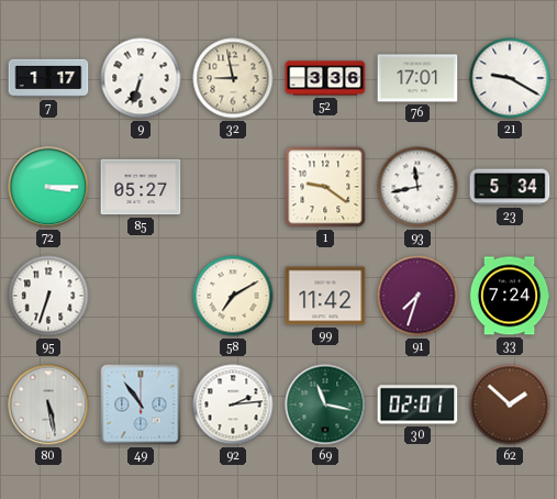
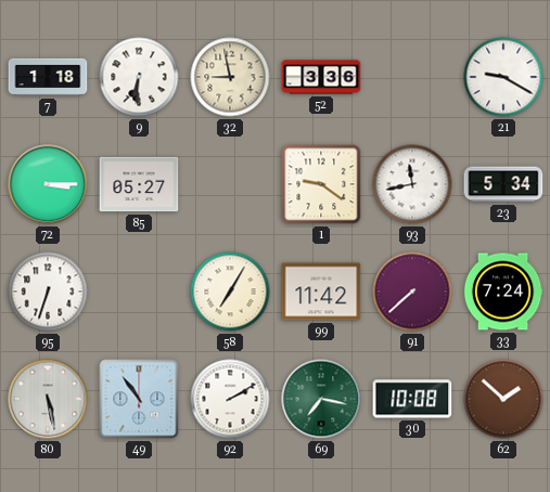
7: 1:17 -> 1:18
9: 6:33 -> 6:31
76: 17:01 -> none
58: 7:10 -> 7:05
91: 7:33 -> 7:38
92: 2:14 -> 2:10
69: 11:17 -> 7:17
30: 02:01 -> 10:08
